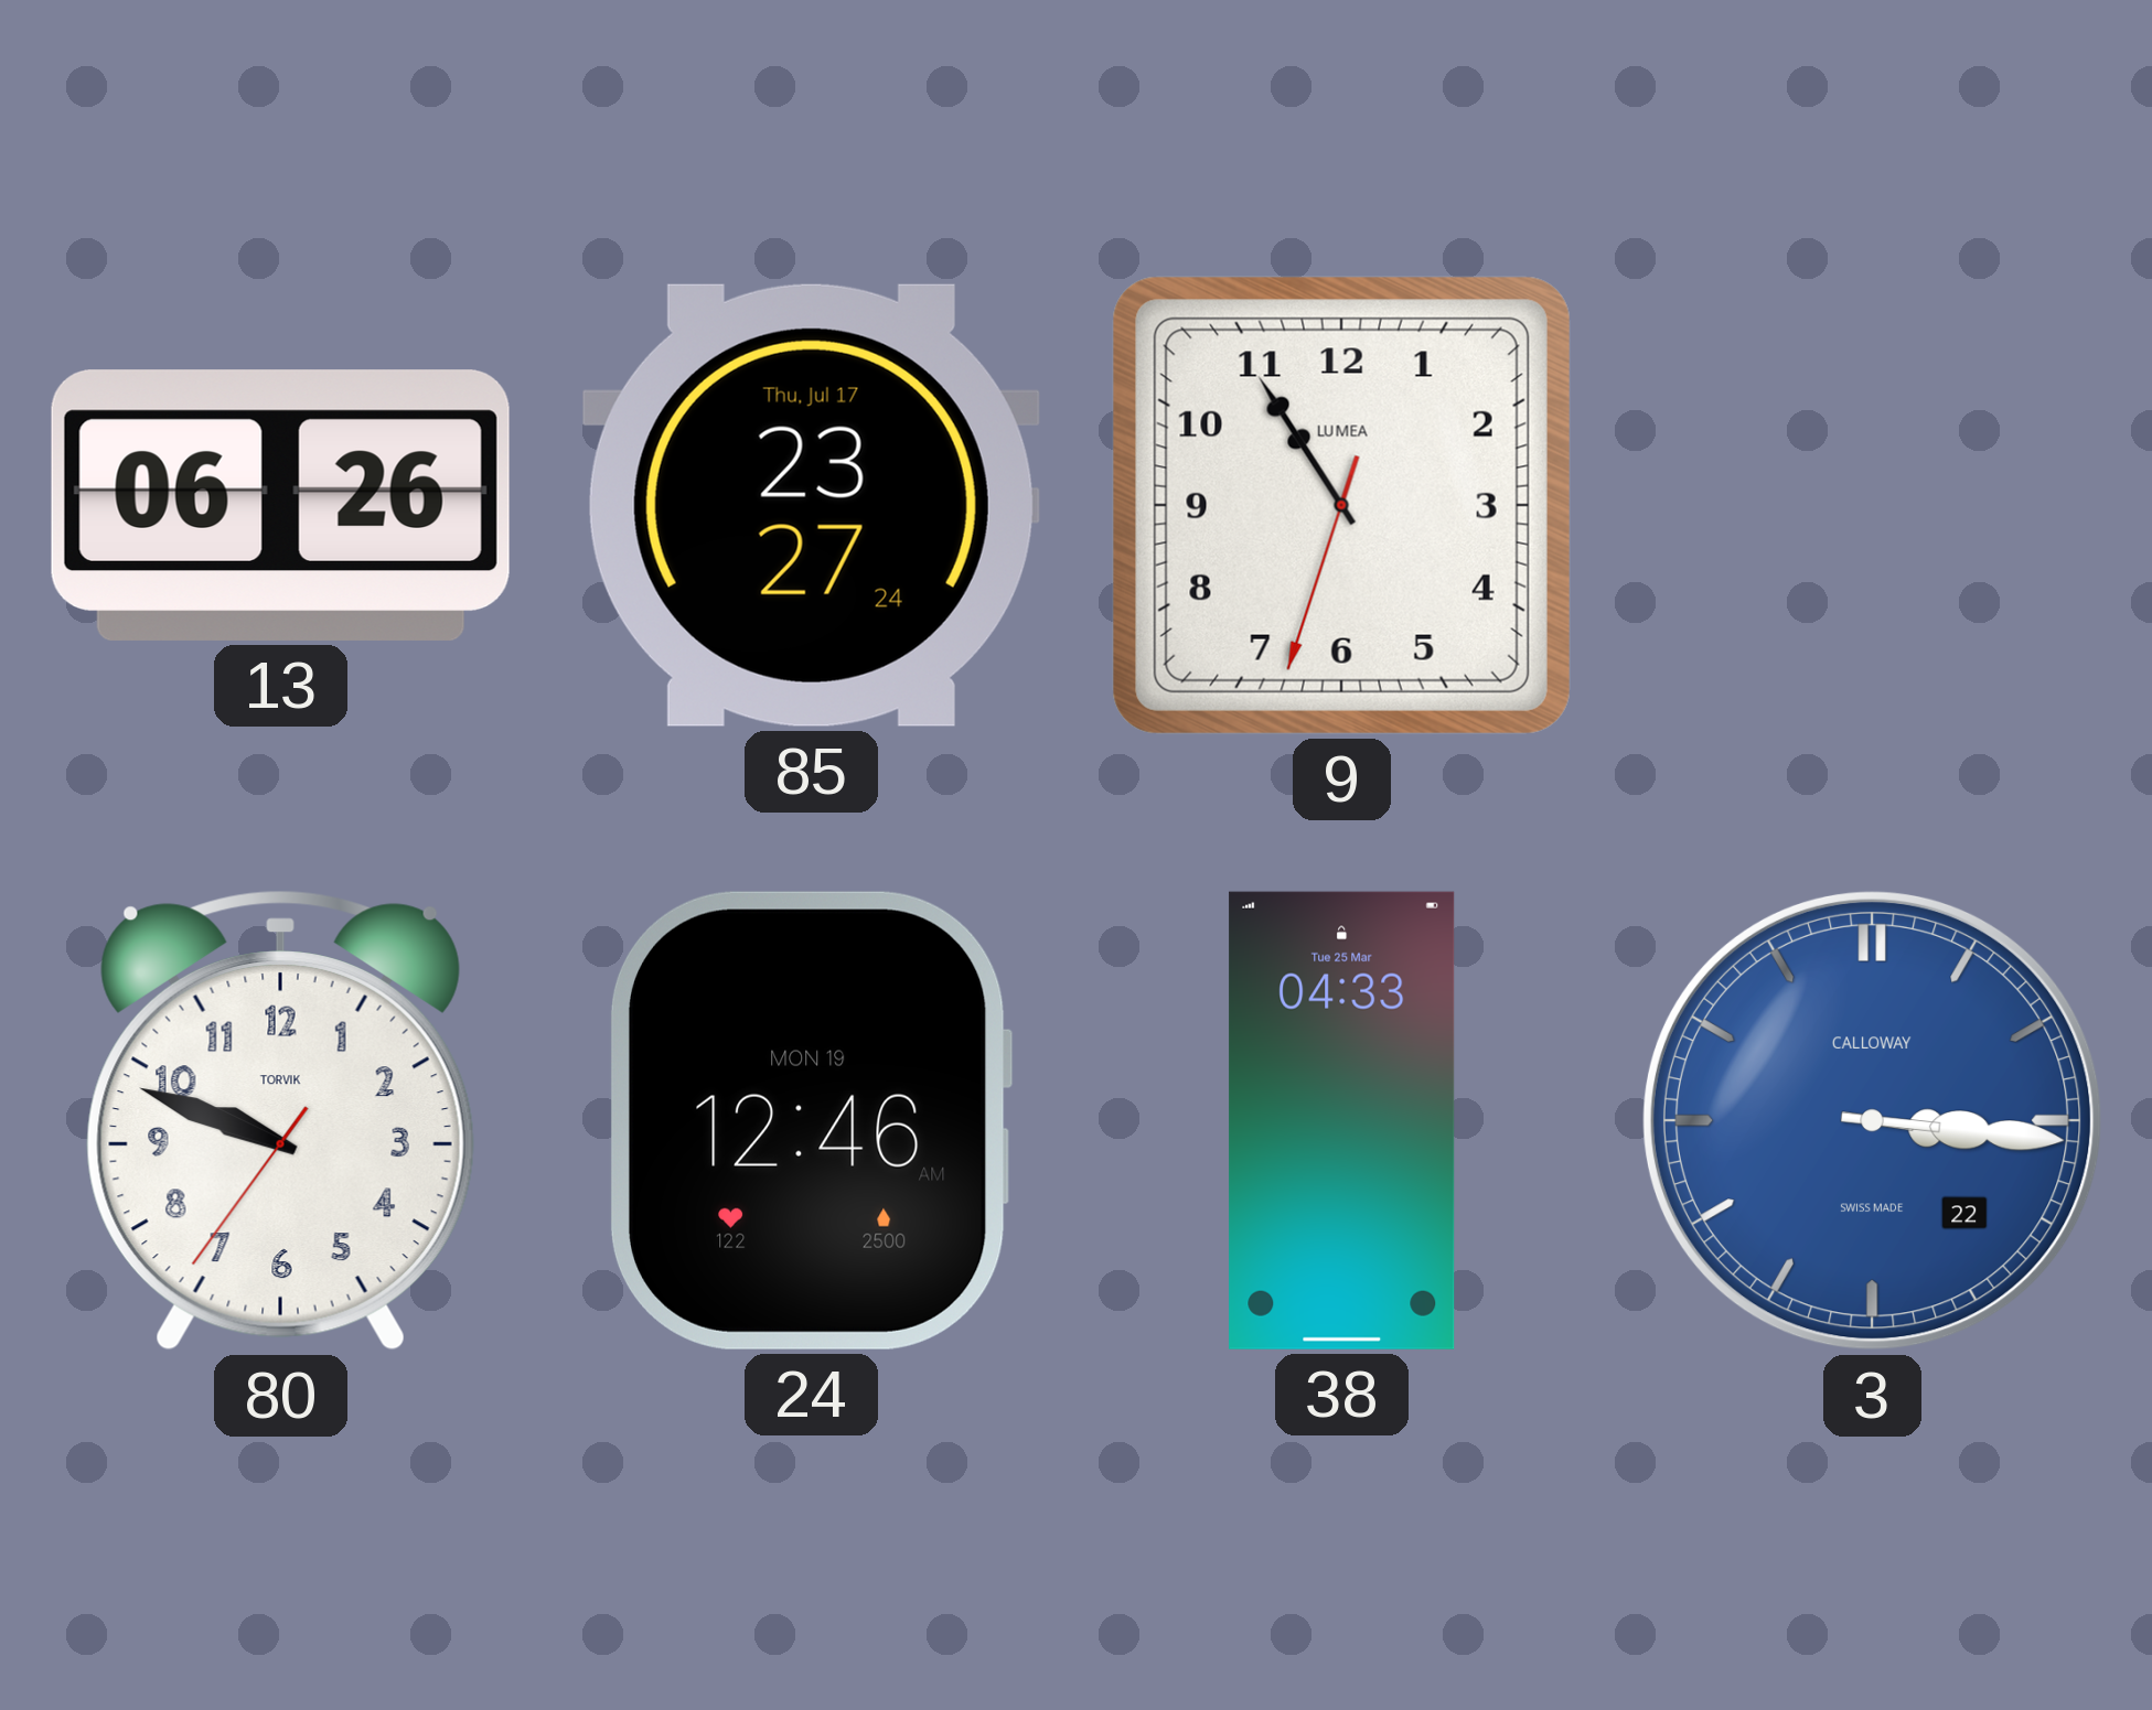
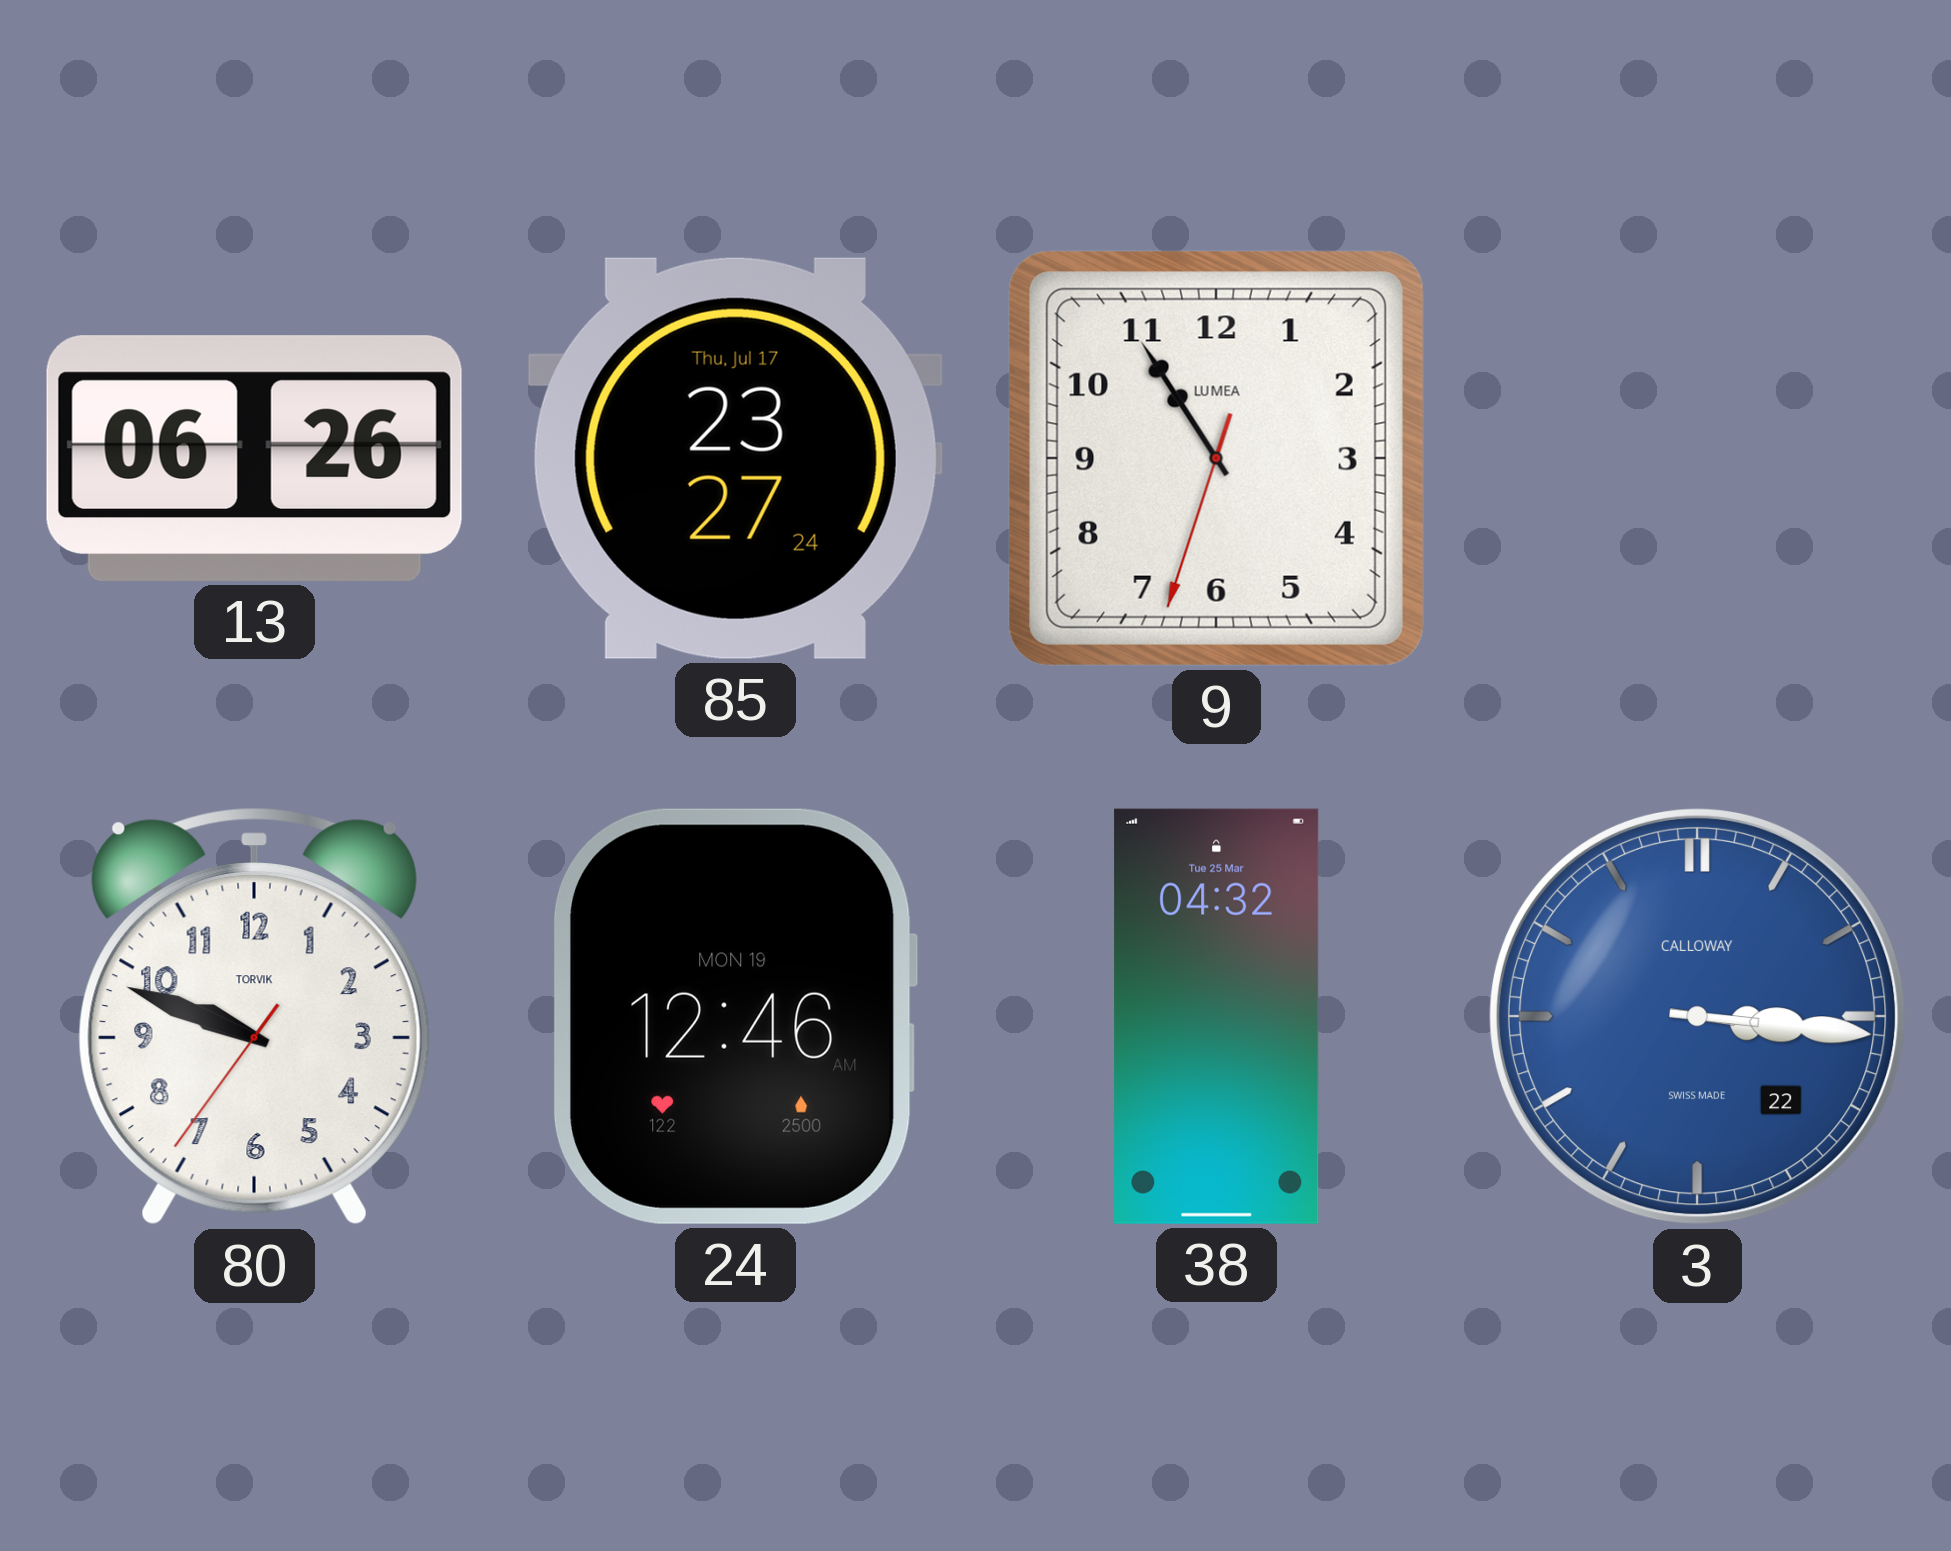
38: 04:33 -> 04:32
